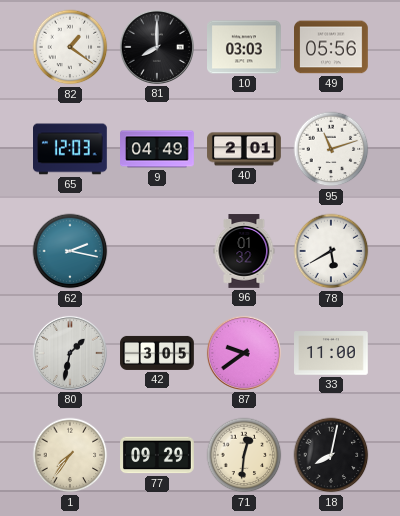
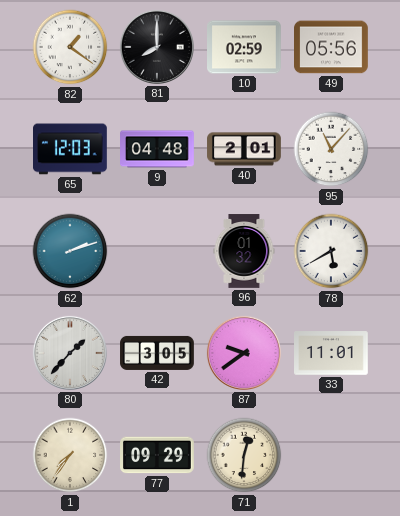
10: 03:03 -> 02:59
9: 04:49 -> 04:48
95: 11:12 -> 11:07
62: 2:17 -> 2:12
80: 1:32 -> 1:37
33: 11:00 -> 11:01
18: 8:02 -> none
